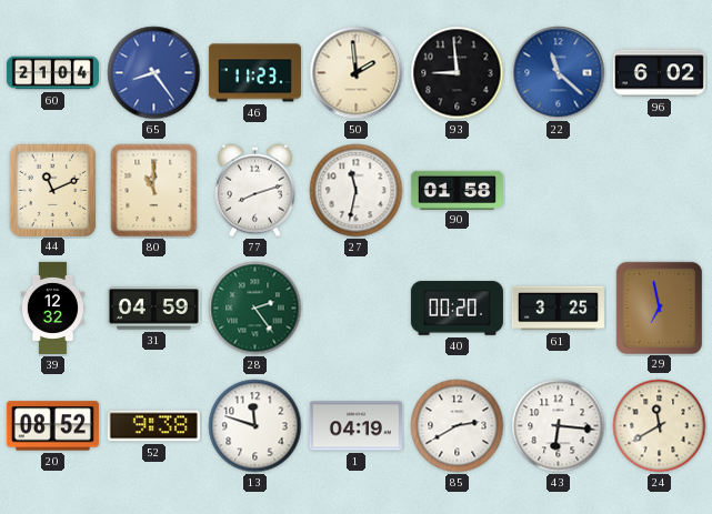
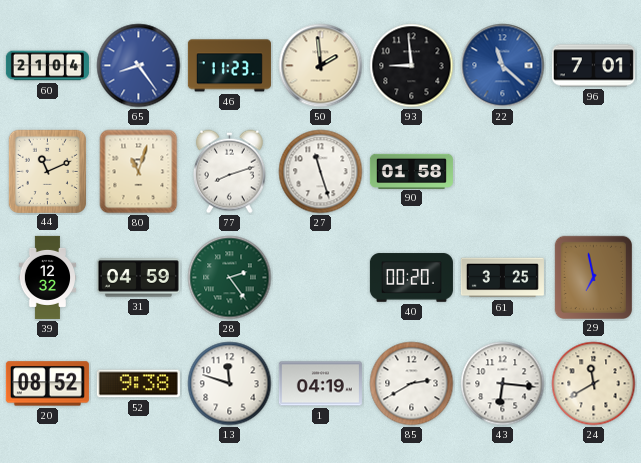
96: 6:02 -> 7:01
80: 11:00 -> 11:03
27: 11:32 -> 11:27
